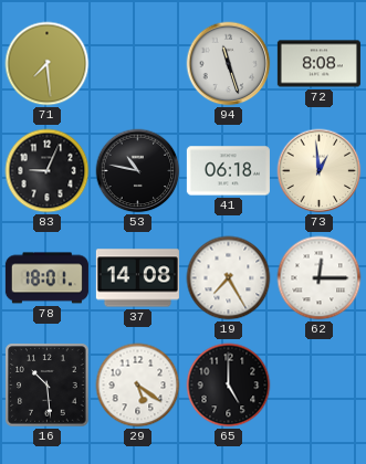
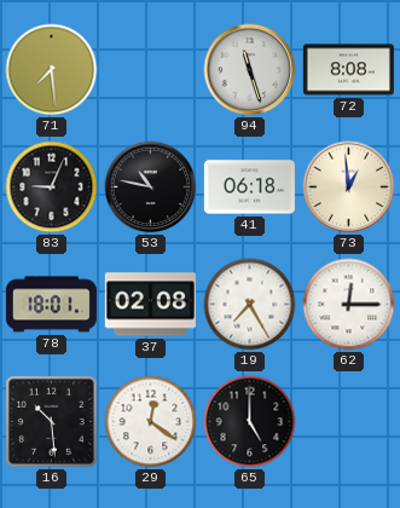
37: 14:08 -> 02:08
29: 5:21 -> 12:21
